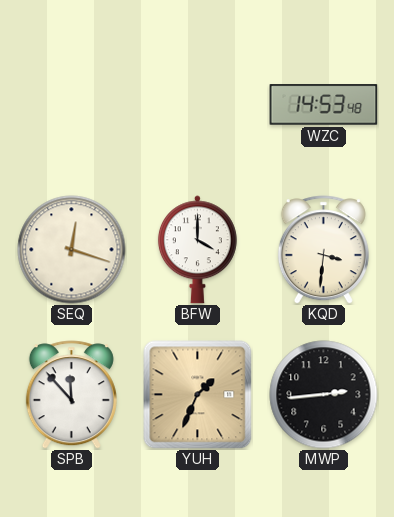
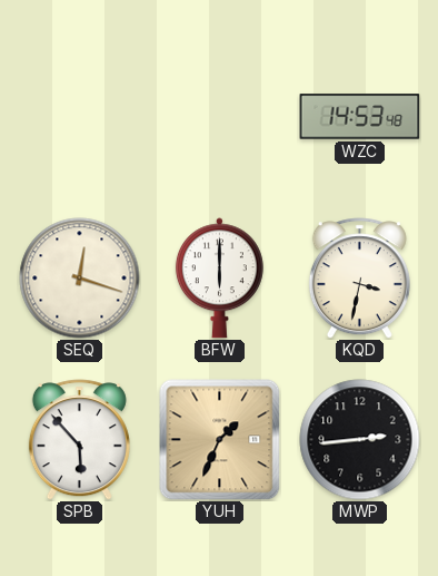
BFW: 4:00 -> 6:00
KQD: 3:31 -> 3:32
SPB: 11:53 -> 5:53
